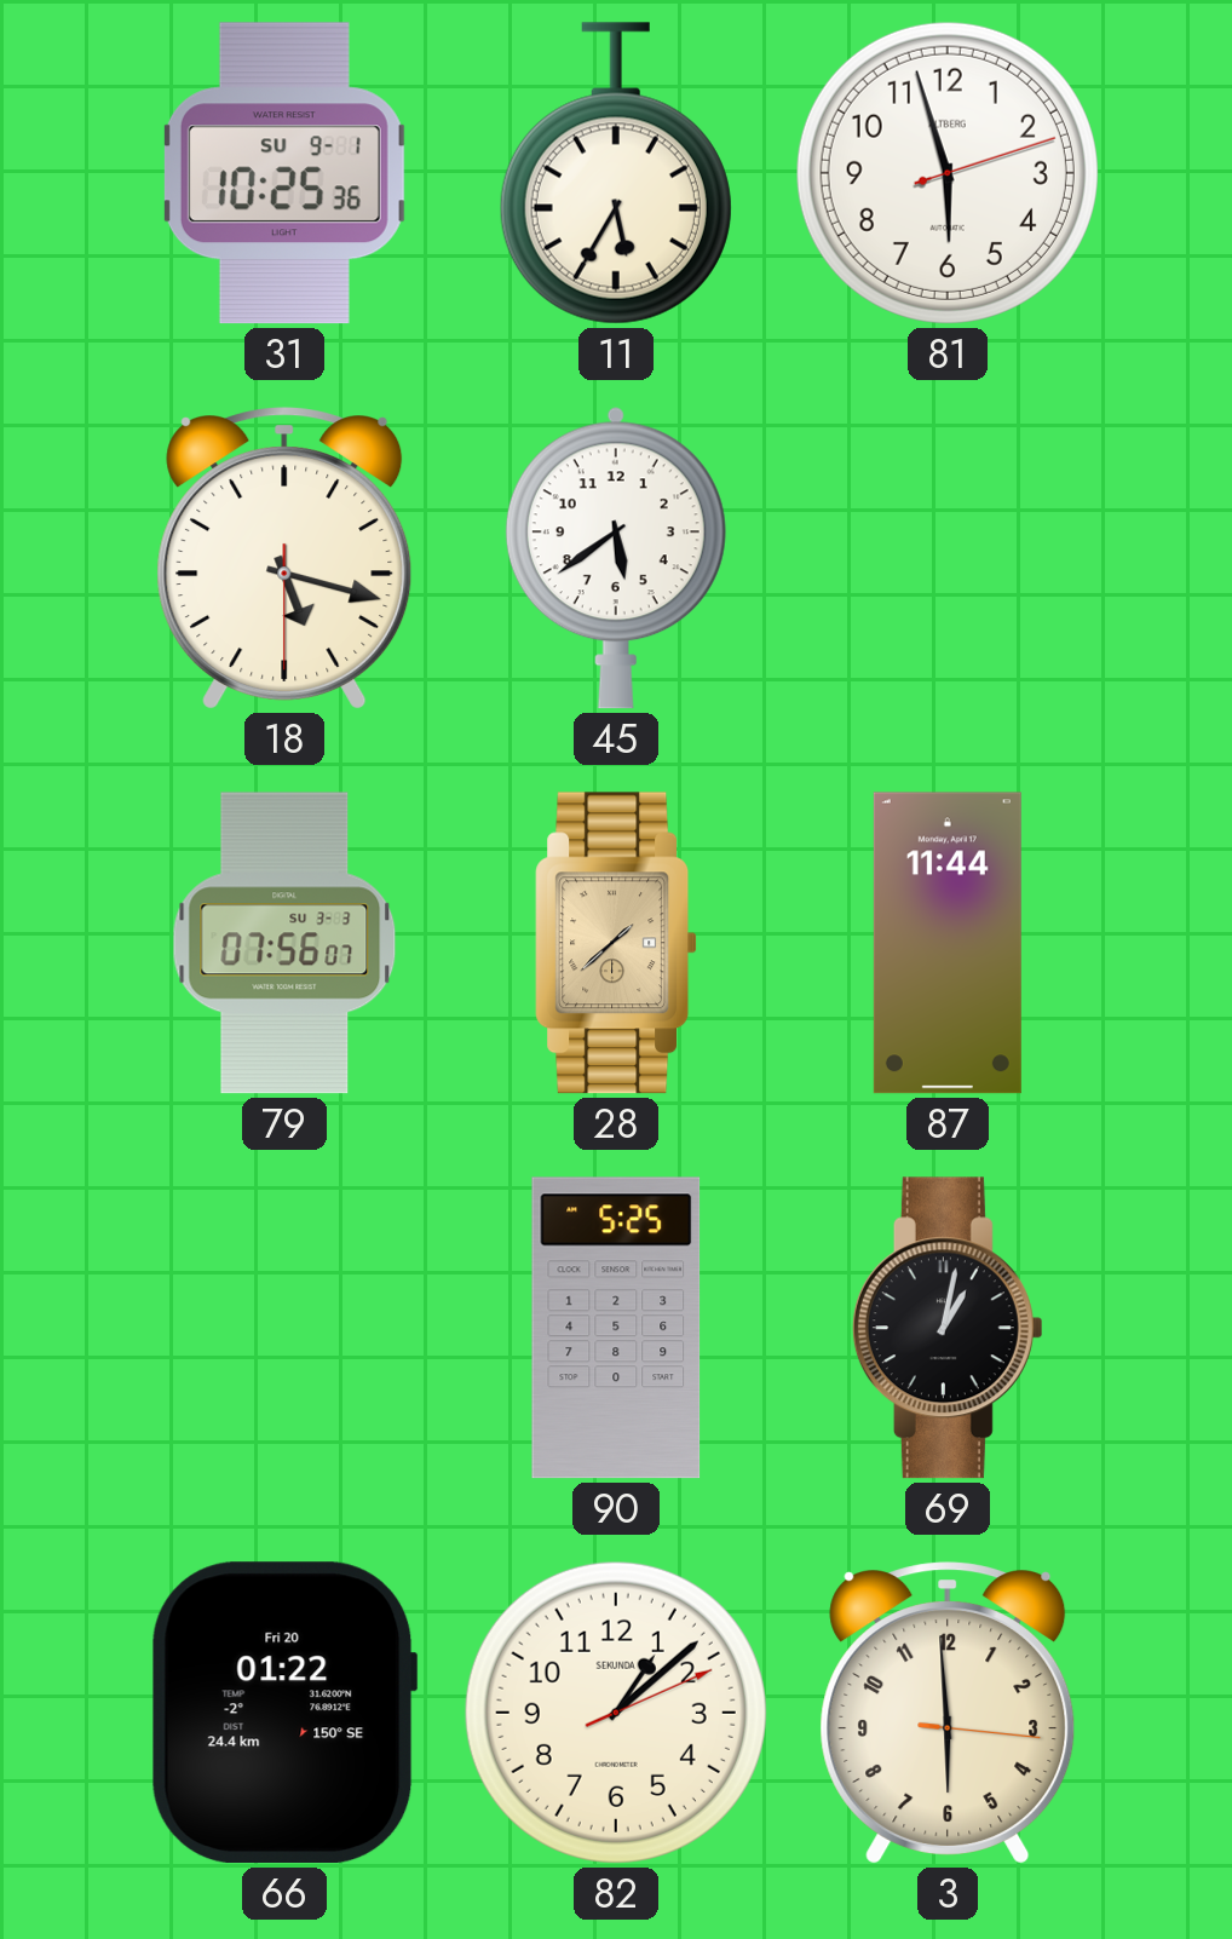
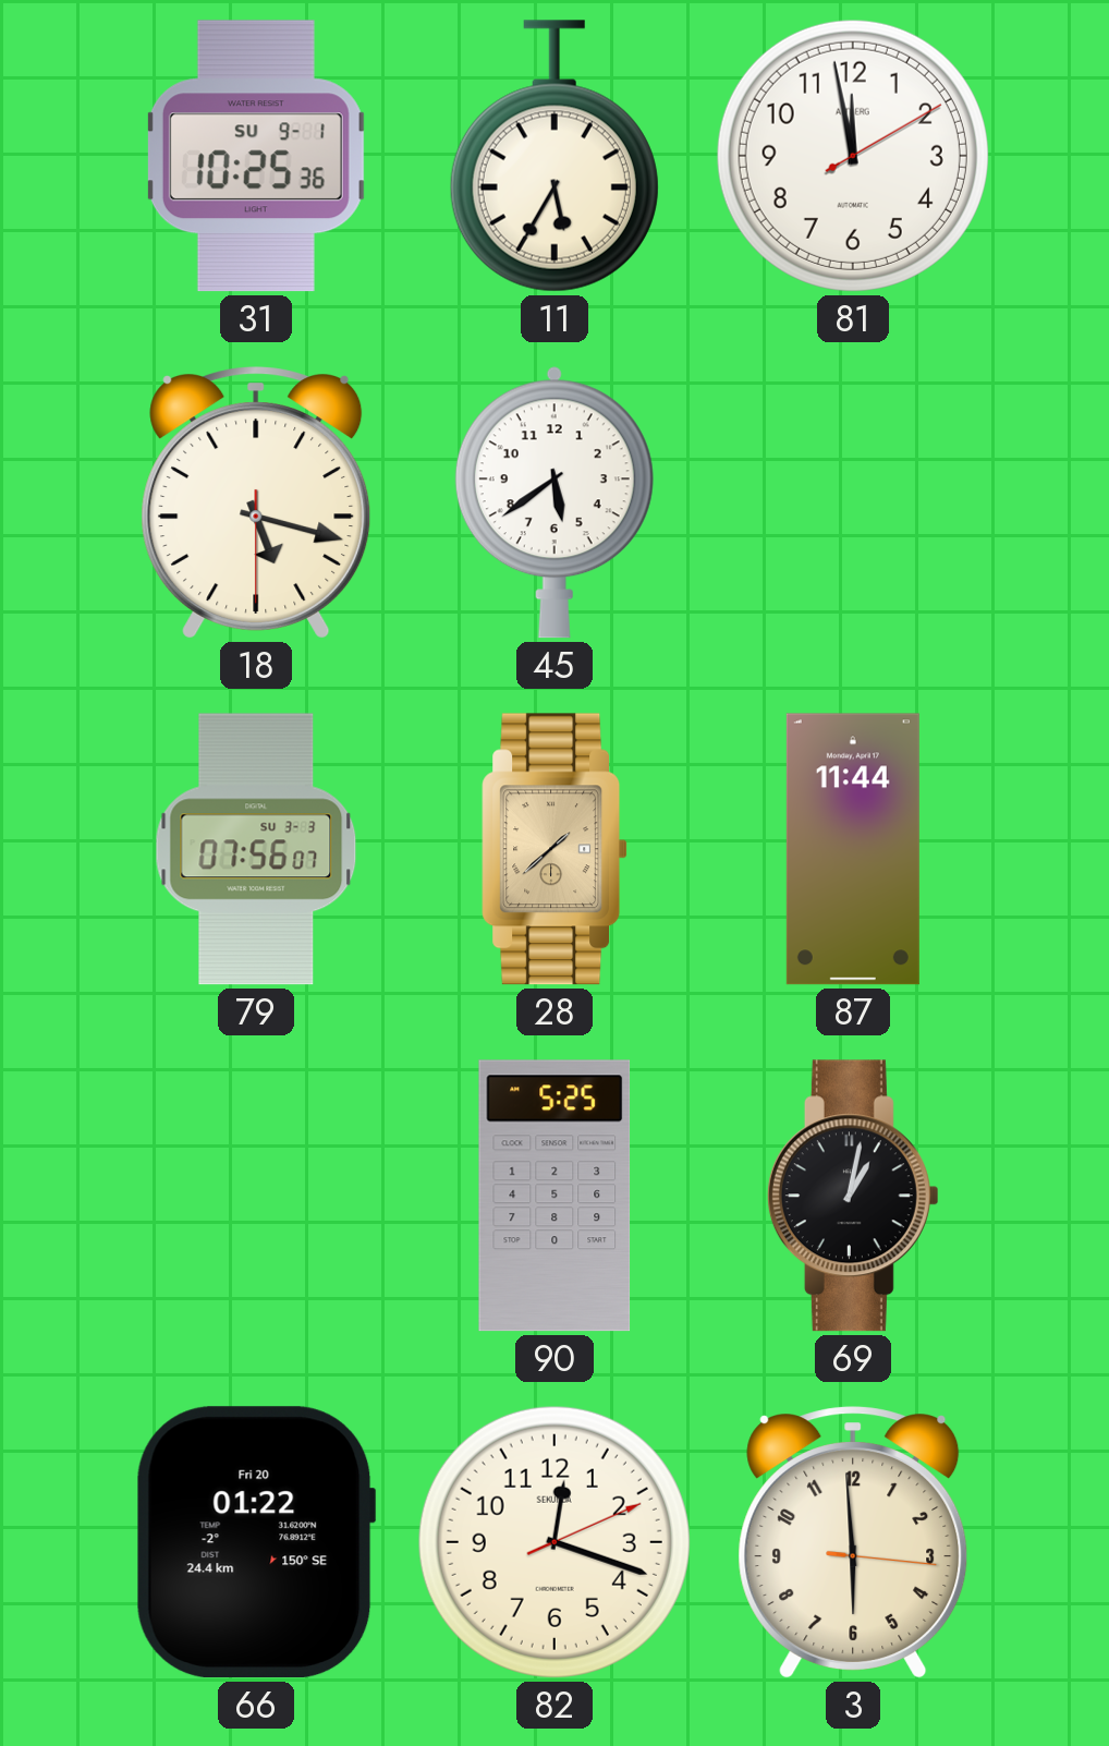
81: 5:57 -> 11:58
82: 1:08 -> 12:18
